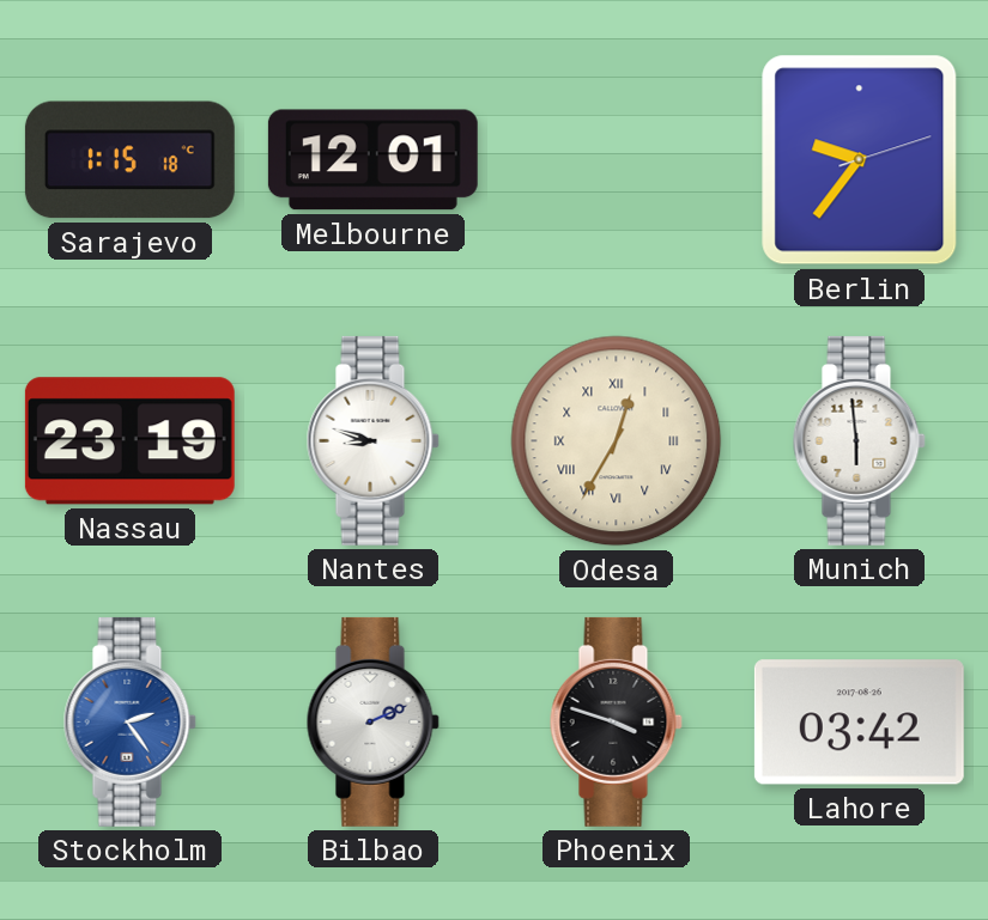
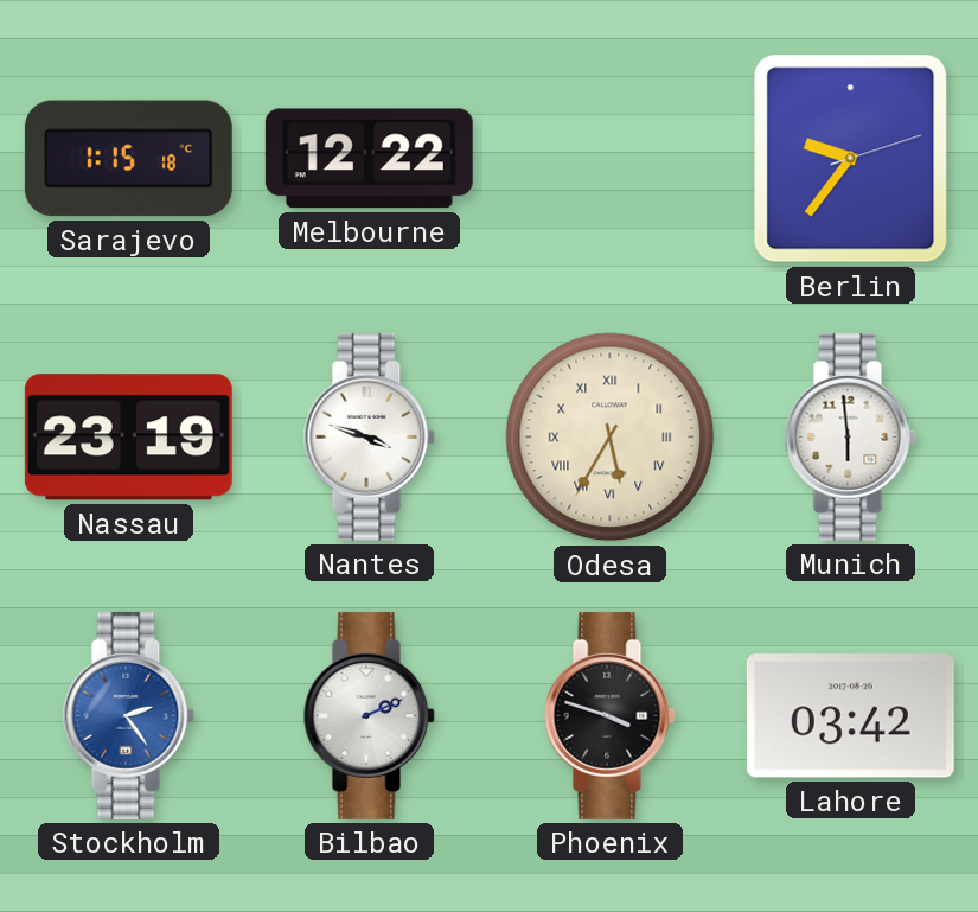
Melbourne: 12:01 -> 12:22
Nantes: 8:48 -> 3:48
Odesa: 12:35 -> 5:35
